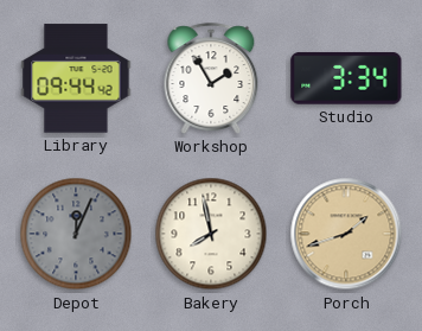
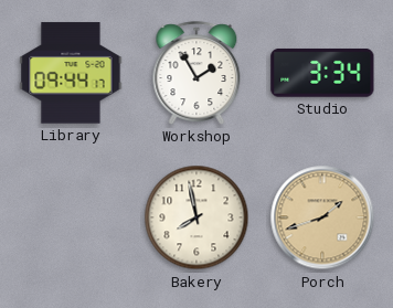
Library: 09:44:42 -> 09:44:17
Depot: 12:04 -> none
